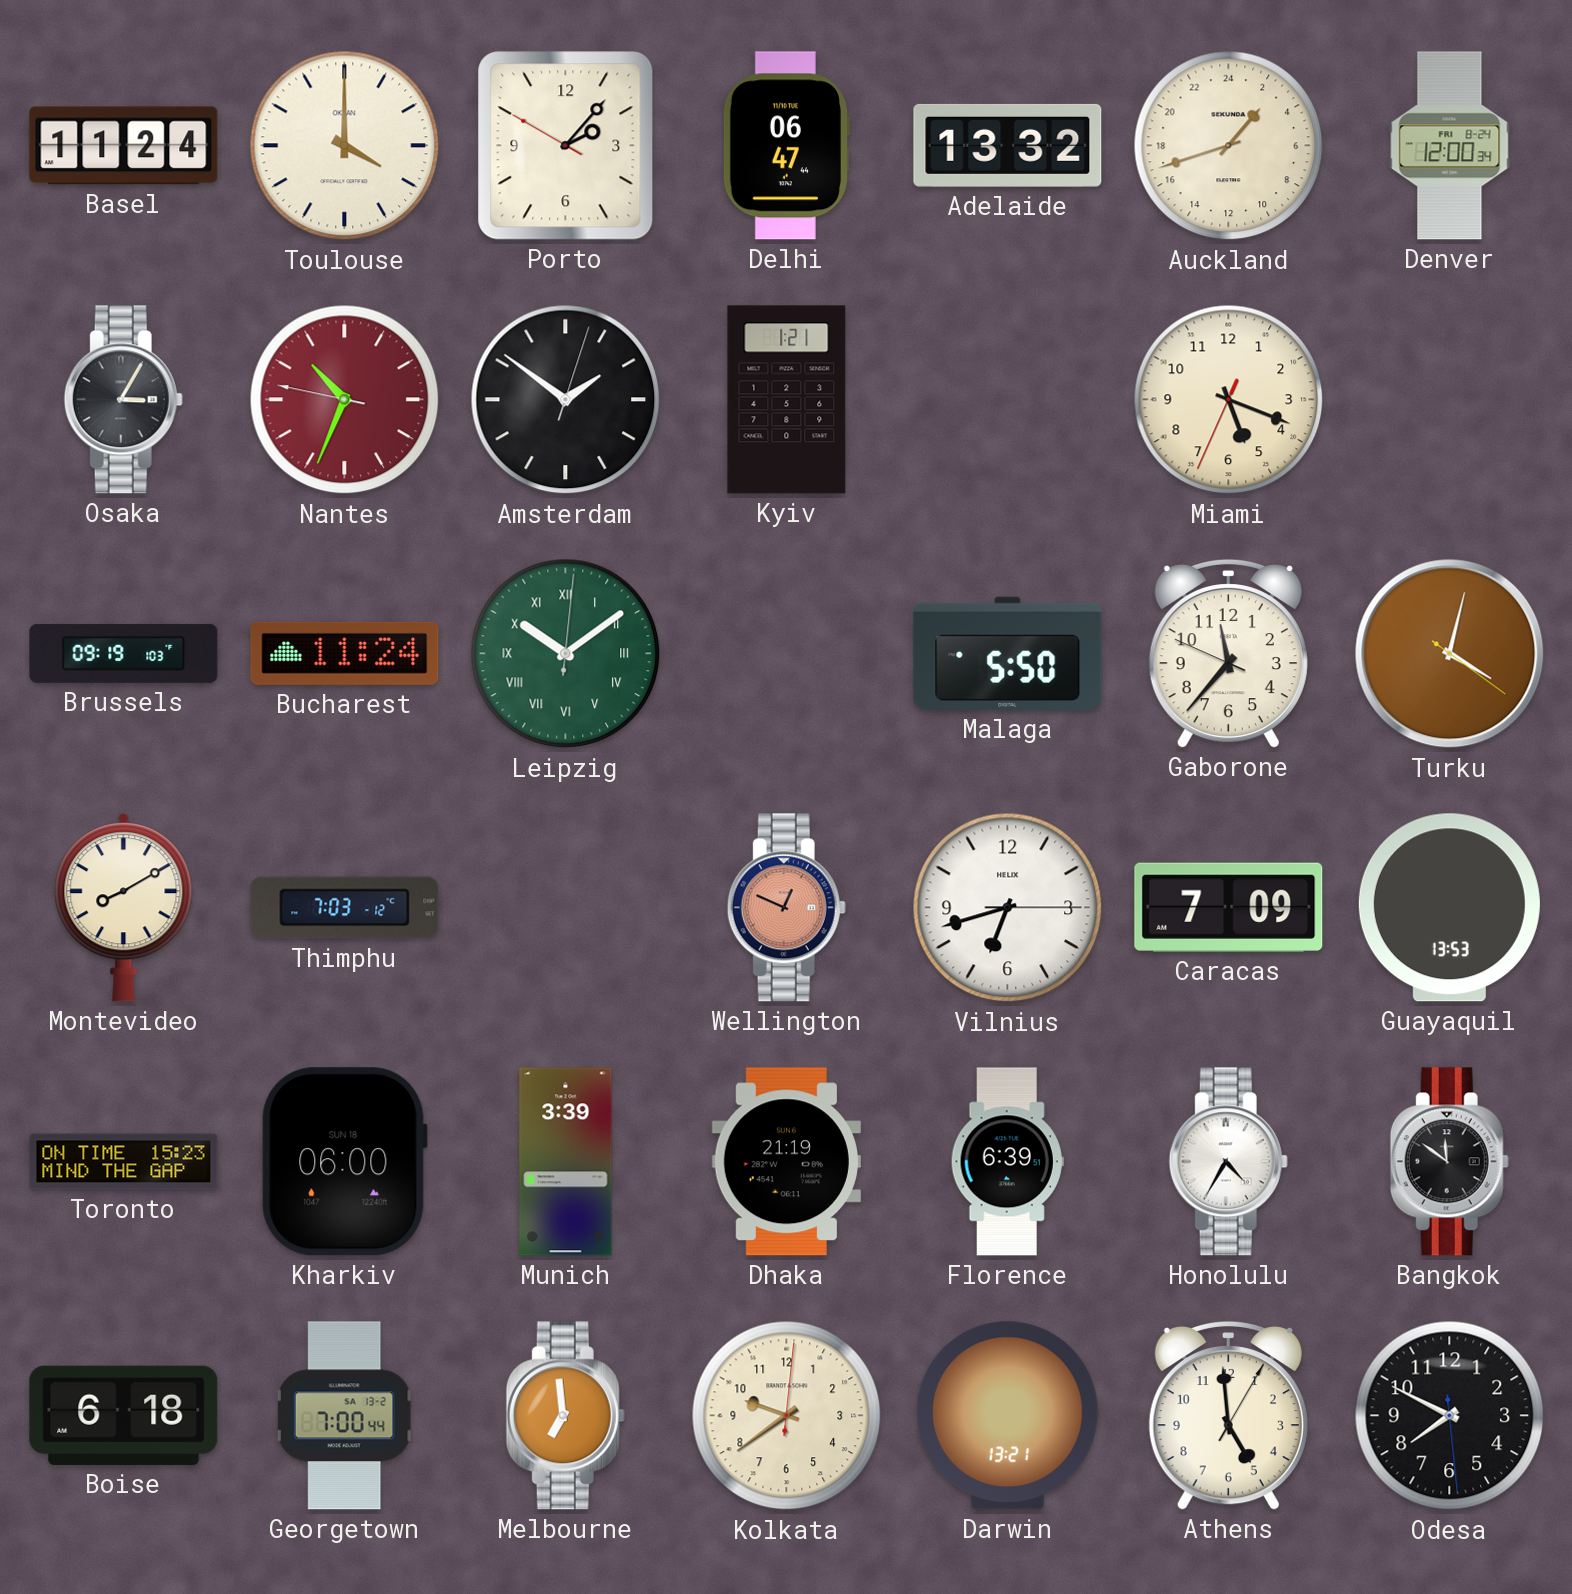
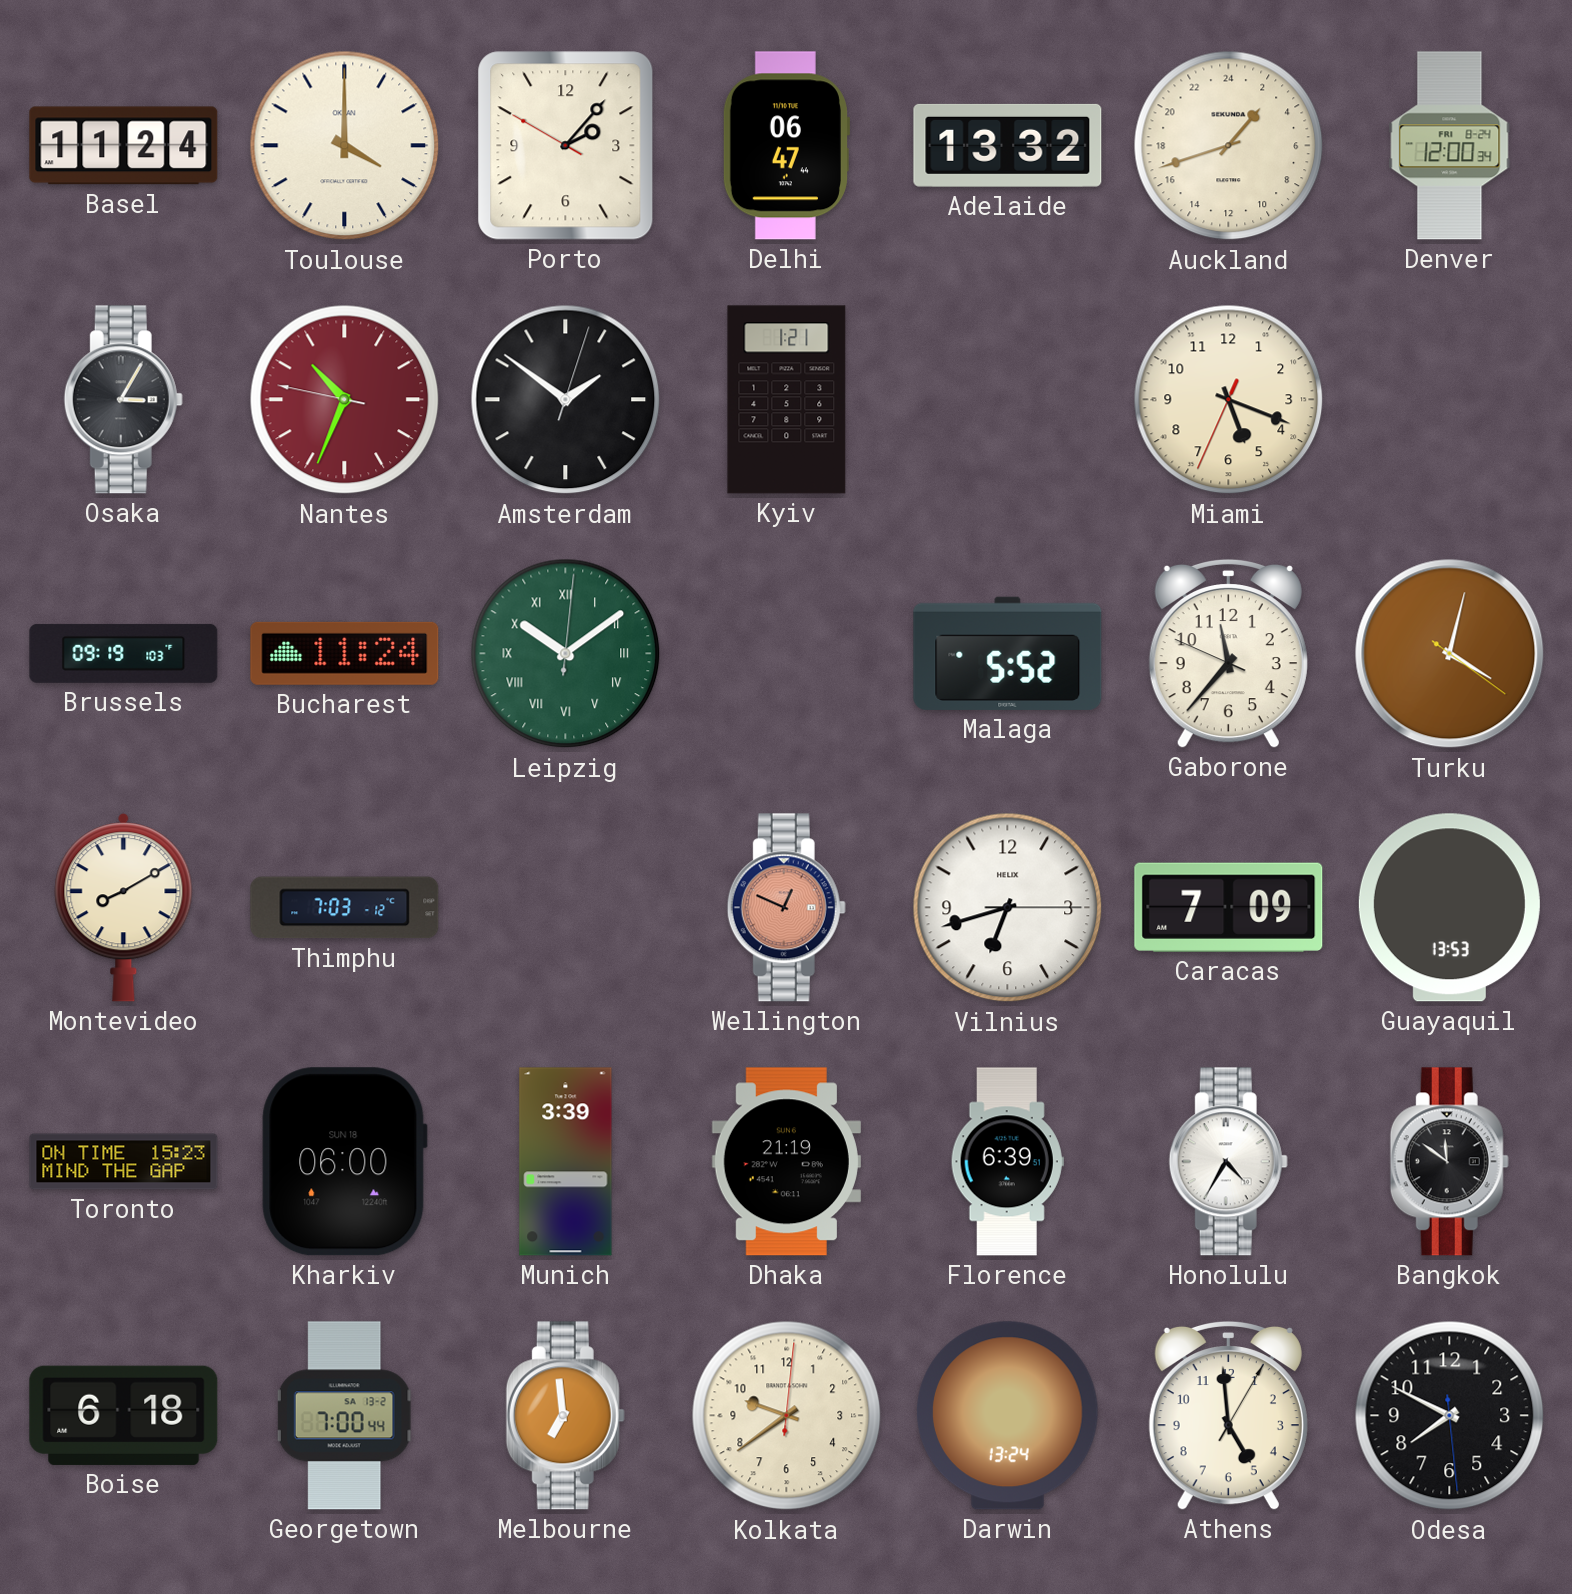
Malaga: 5:50 -> 5:52
Darwin: 13:21 -> 13:24
